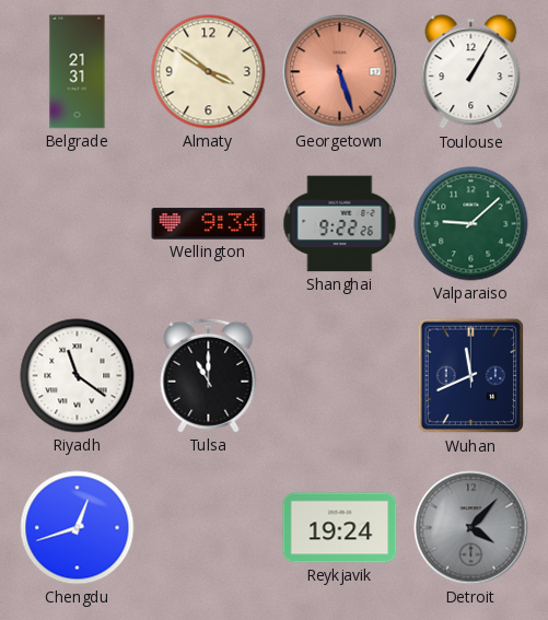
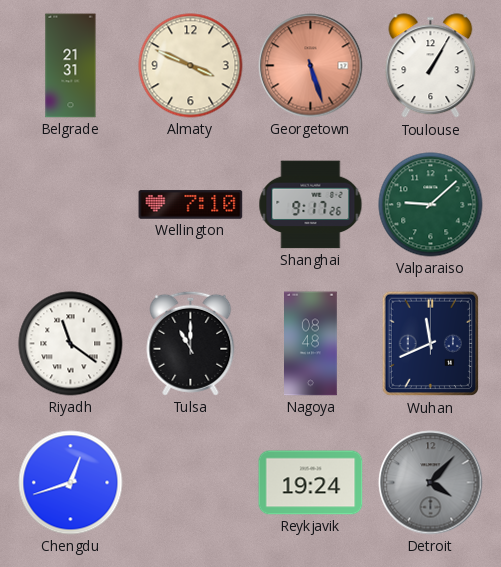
Almaty: 3:51 -> 3:49
Wellington: 9:34 -> 7:10
Shanghai: 9:22 -> 9:17
Nagoya: none -> 08:48
